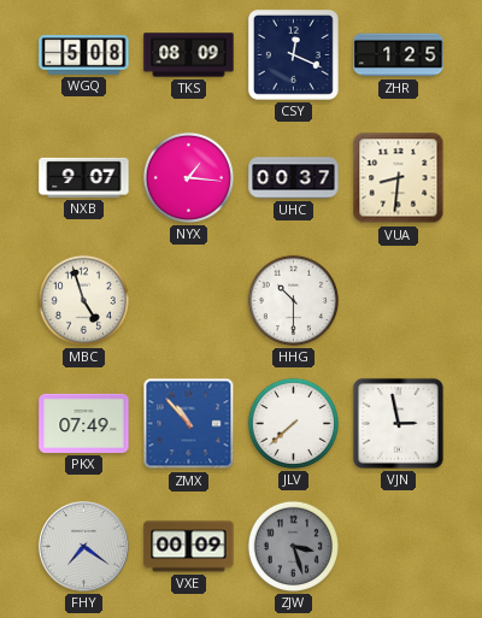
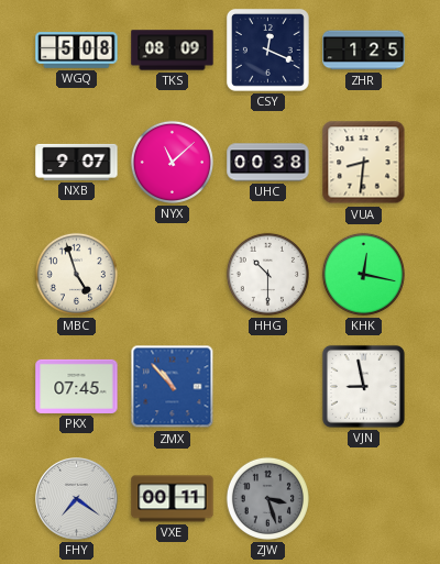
NYX: 1:16 -> 11:08
UHC: 00:37 -> 00:38
KHK: none -> 12:17
PKX: 07:49 -> 07:45
JLV: 7:38 -> none
VJN: 2:58 -> 8:58
VXE: 00:09 -> 00:11
